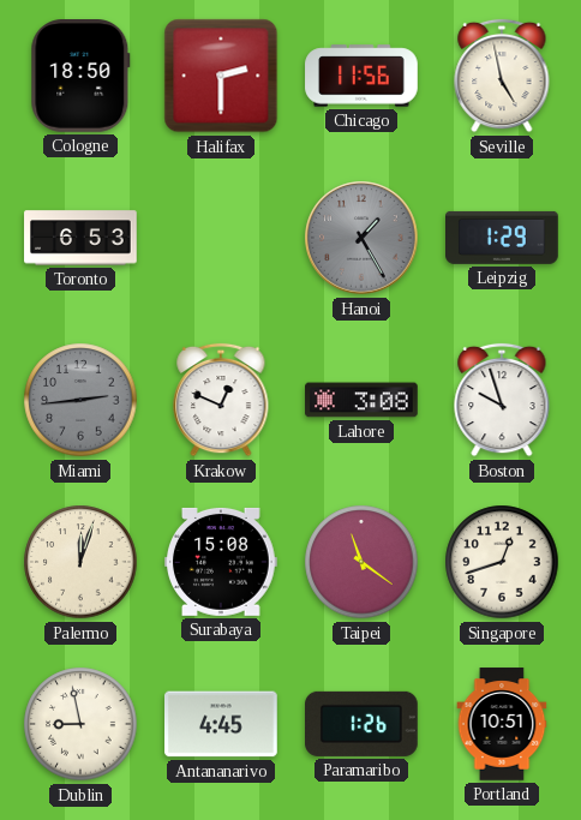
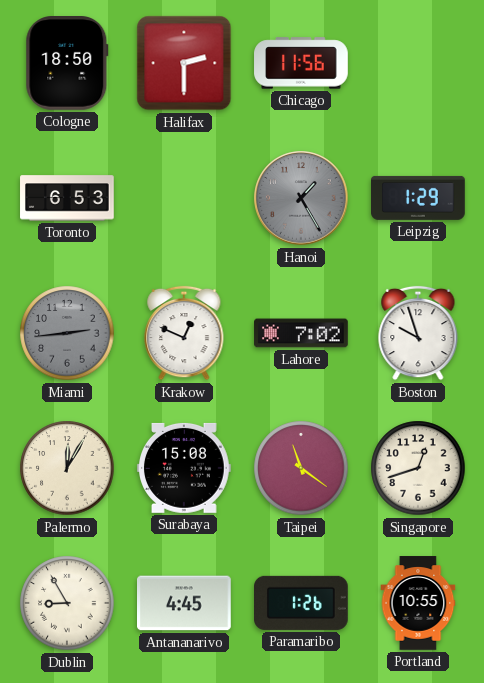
Seville: 4:58 -> none
Lahore: 3:08 -> 7:02
Palermo: 12:03 -> 12:05
Dublin: 8:58 -> 8:55
Portland: 10:51 -> 10:55
